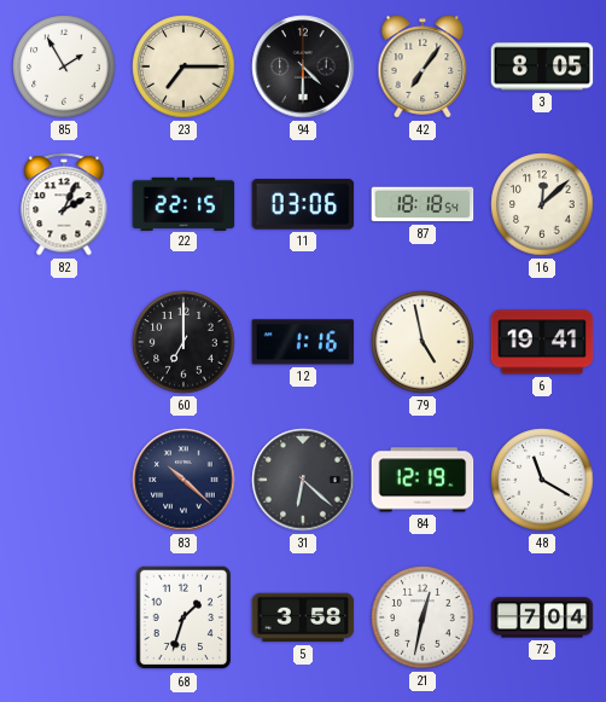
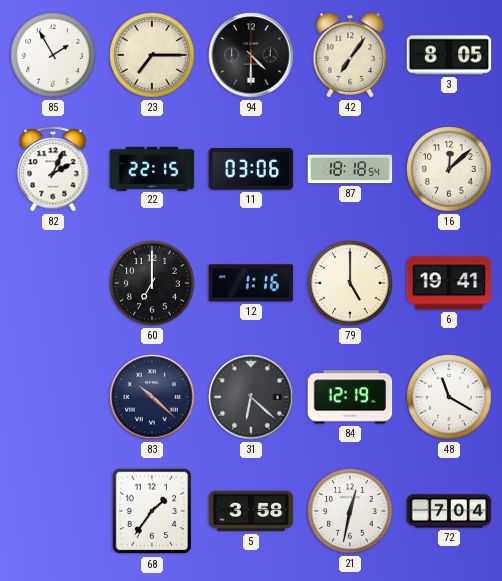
79: 4:58 -> 5:00
68: 1:33 -> 1:36
